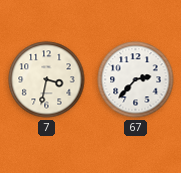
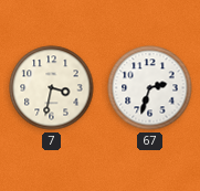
67: 2:37 -> 2:33
